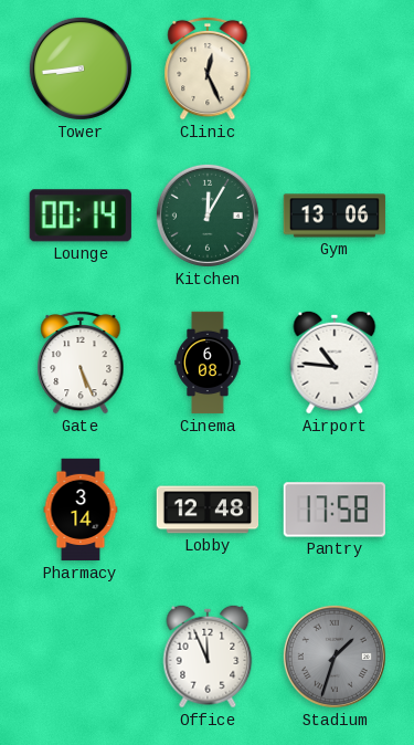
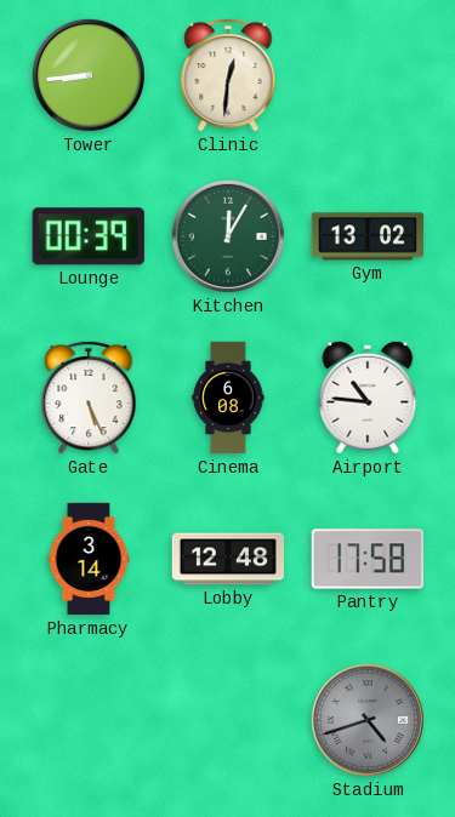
Clinic: 12:26 -> 12:31
Lounge: 00:14 -> 00:39
Gym: 13:06 -> 13:02
Office: 11:56 -> none
Stadium: 1:33 -> 4:42
